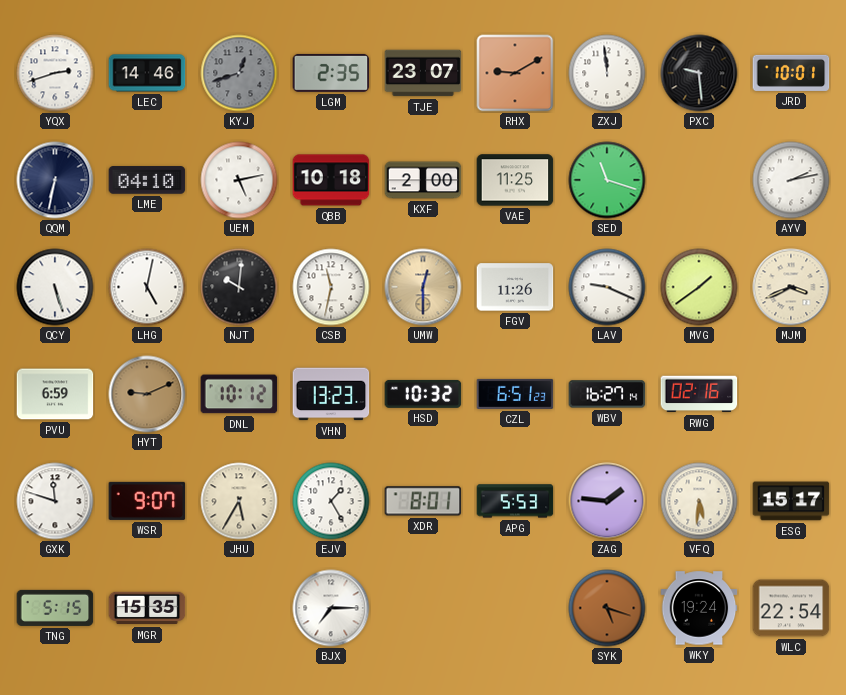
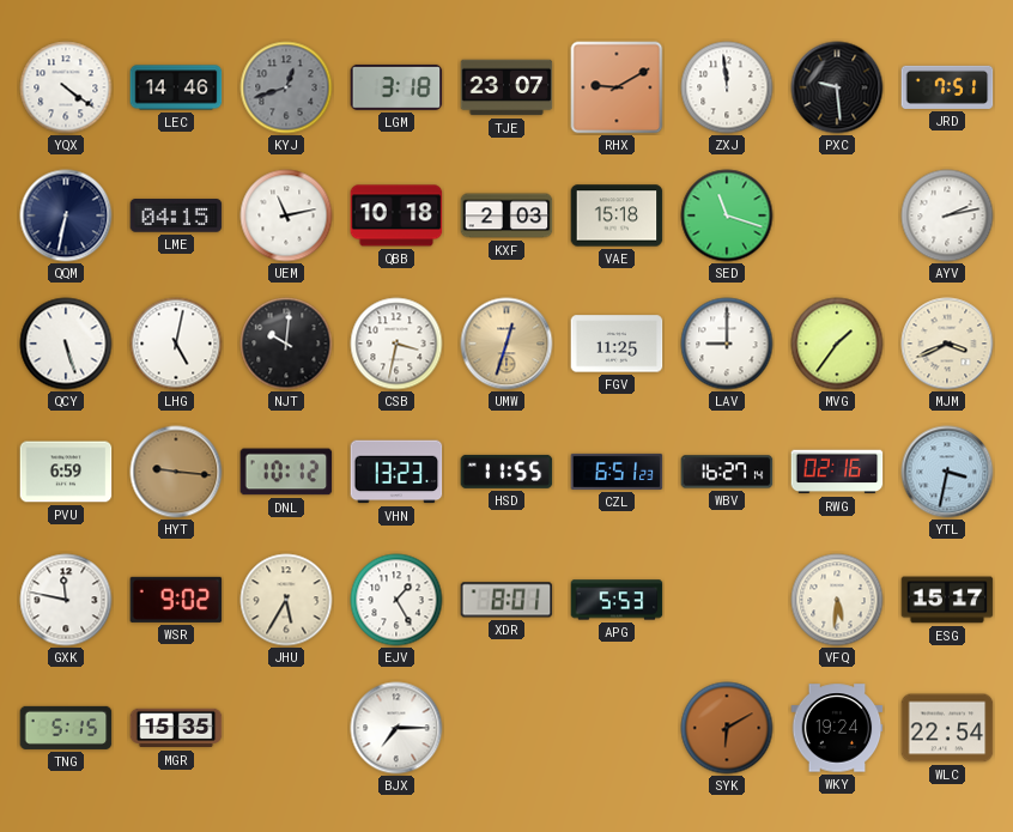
YQX: 2:42 -> 4:21
LGM: 2:35 -> 3:18
JRD: 10:01 -> 7:51
LME: 04:10 -> 04:15
UEM: 5:13 -> 11:13
KXF: 2:00 -> 2:03
VAE: 11:25 -> 15:18
CSB: 11:32 -> 3:32
UMW: 12:30 -> 12:33
FGV: 11:26 -> 11:25
LAV: 9:19 -> 9:00
MVG: 1:39 -> 1:36
HYT: 9:11 -> 9:16
HSD: 10:32 -> 11:55
YTL: none -> 3:32
GXK: 11:48 -> 11:47
WSR: 9:07 -> 9:02
ZAG: 1:46 -> none
SYK: 5:18 -> 6:10
